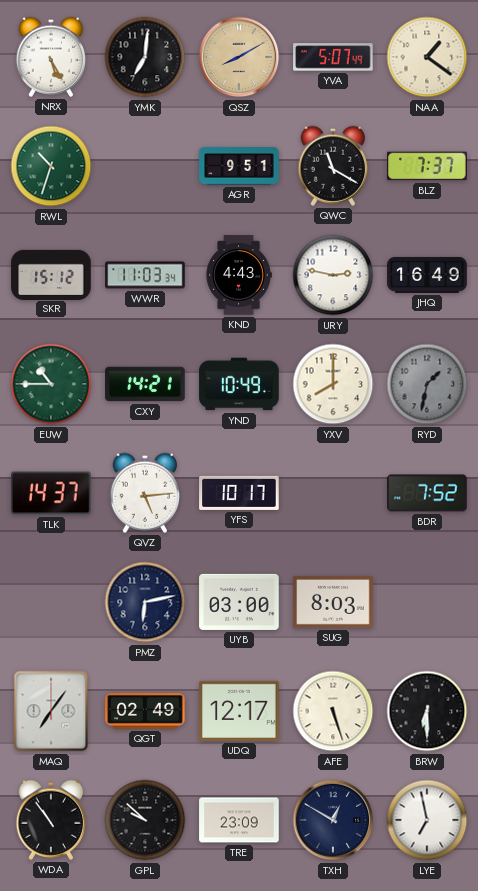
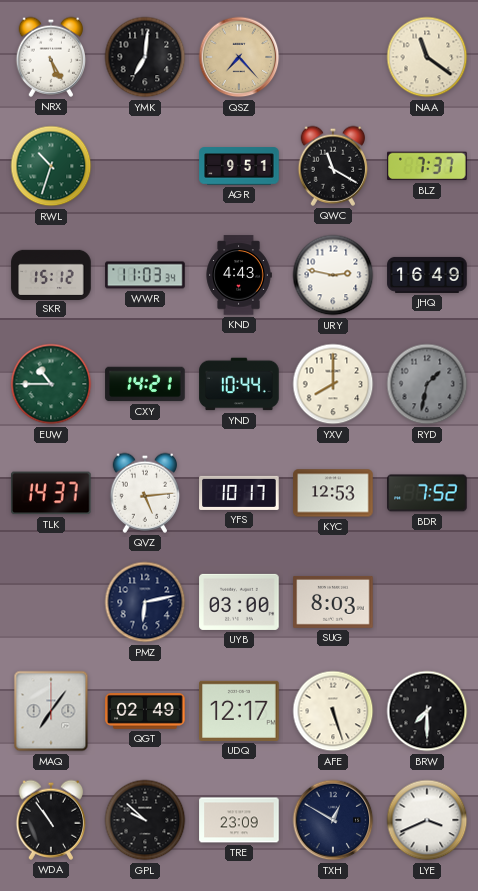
QSZ: 8:10 -> 7:23
YVA: 5:07 -> none
NAA: 1:21 -> 11:21
YND: 10:49 -> 10:44
KYC: none -> 12:53
BRW: 6:30 -> 7:30
LYE: 6:58 -> 3:41
